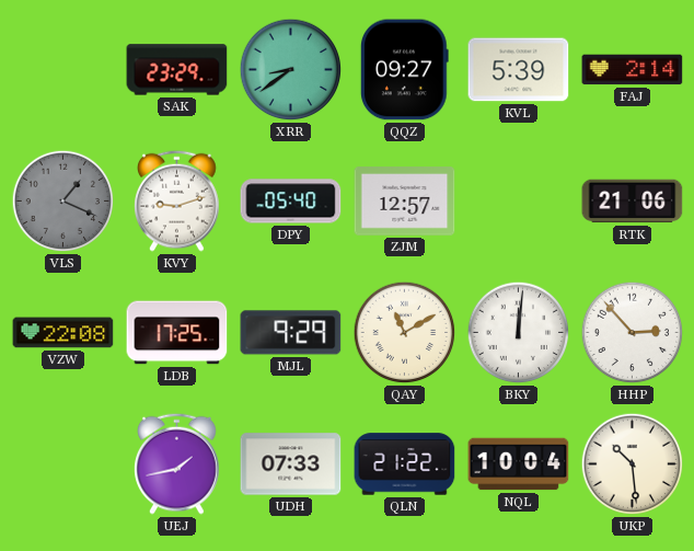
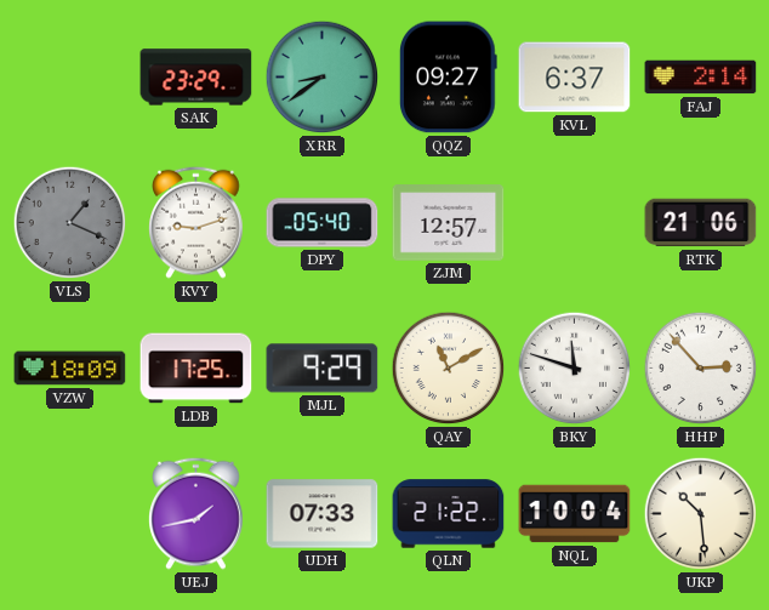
KVL: 5:39 -> 6:37
VZW: 22:08 -> 18:09
BKY: 12:01 -> 11:48
